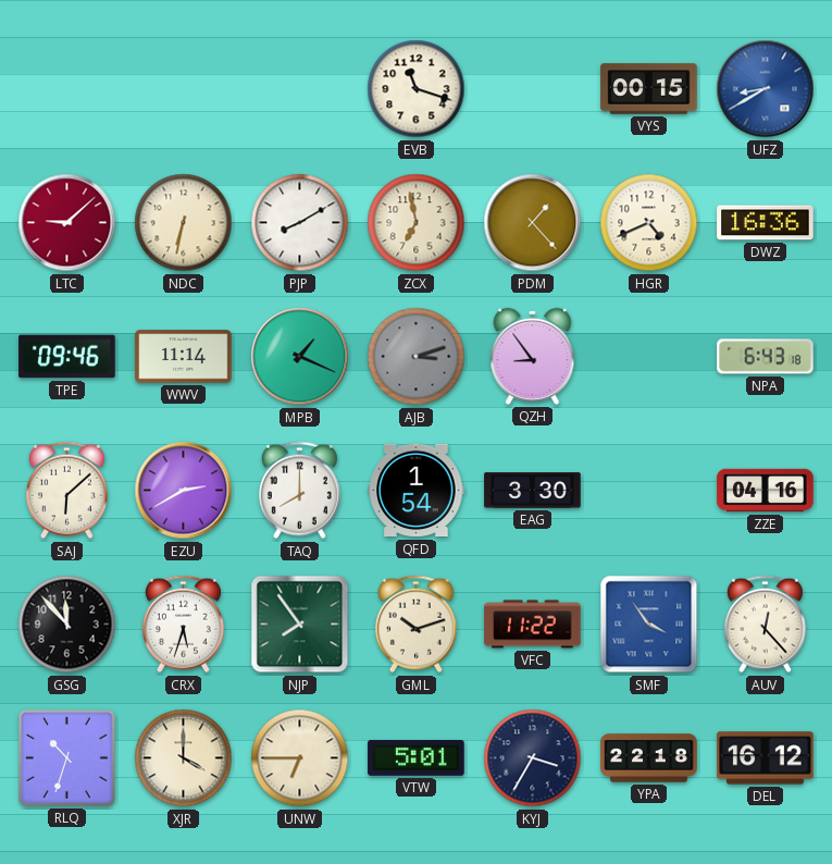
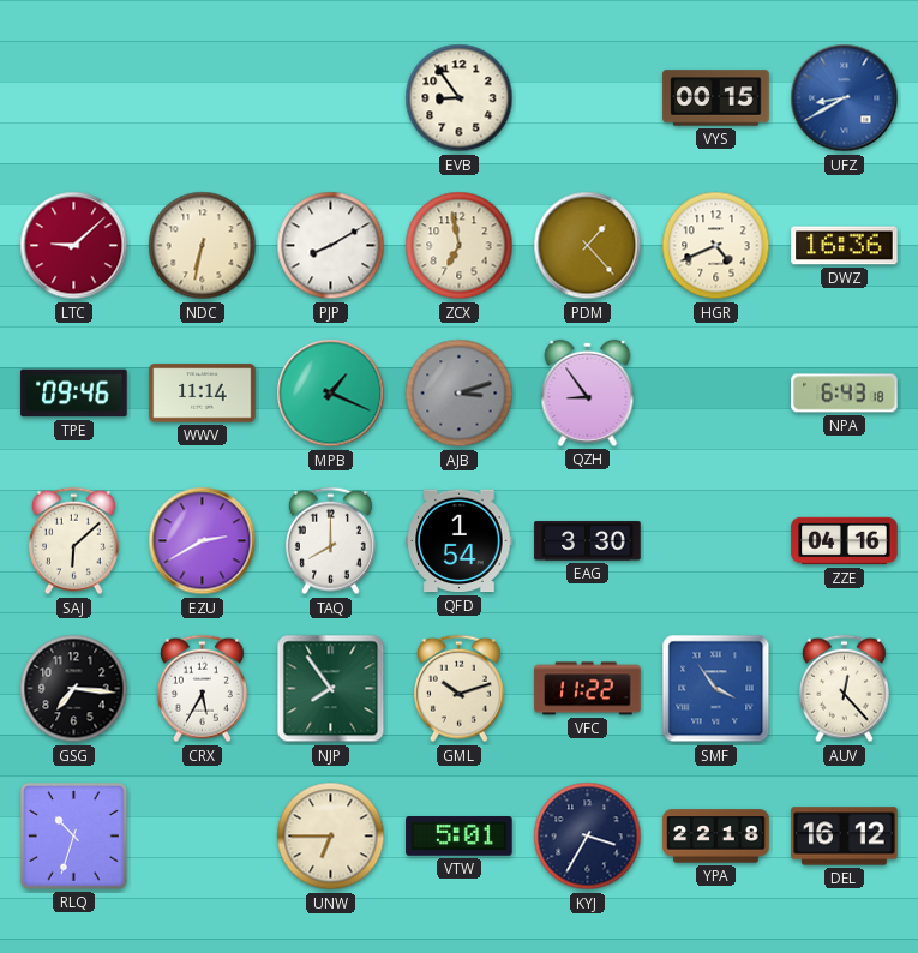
EVB: 11:18 -> 8:54
GSG: 11:53 -> 7:16
CRX: 5:33 -> 5:35
XJR: 4:00 -> none
